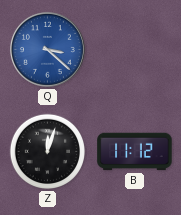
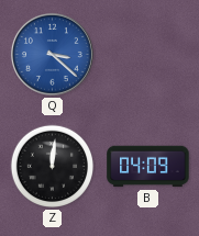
Z: 12:03 -> 12:01
B: 11:12 -> 04:09
